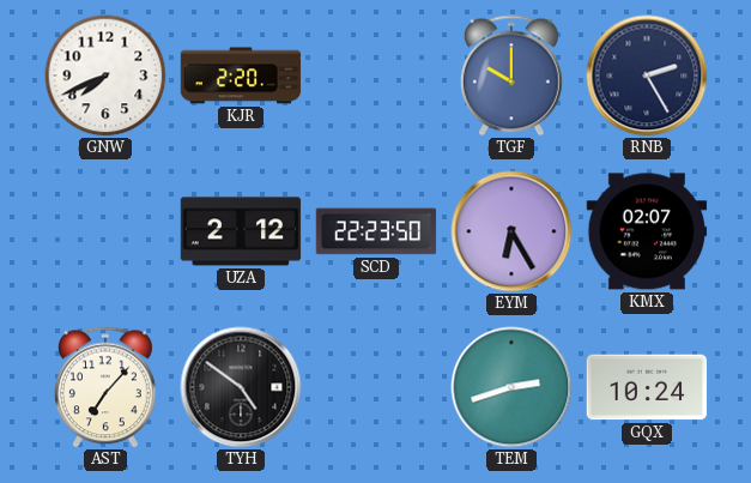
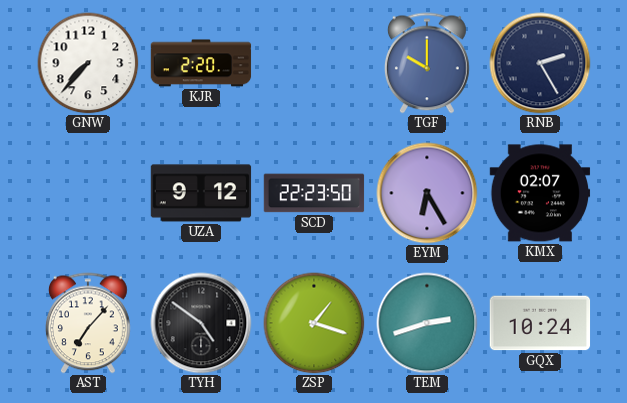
GNW: 7:41 -> 7:37
UZA: 2:12 -> 9:12
ZSP: none -> 1:18
